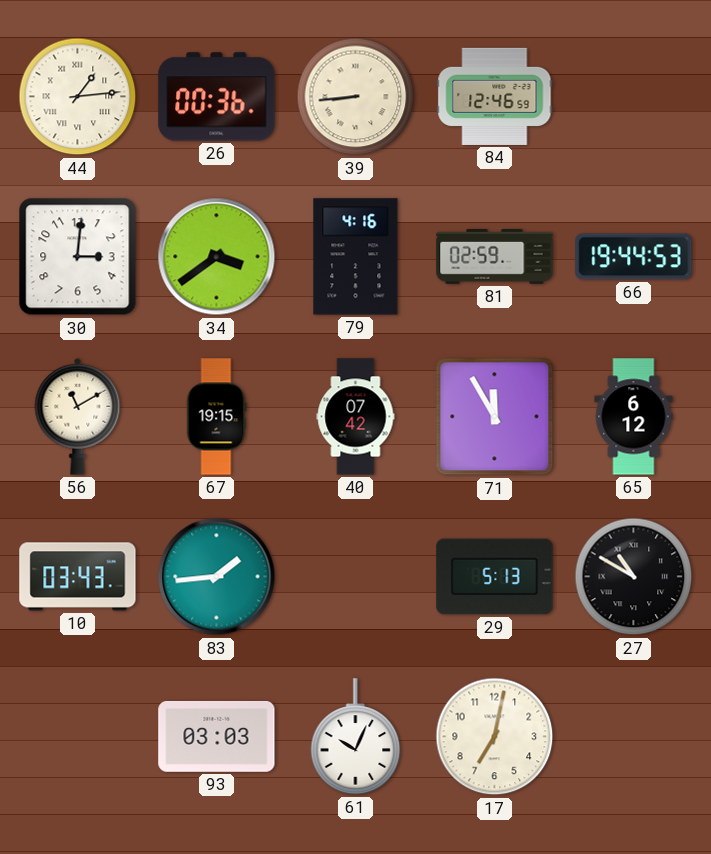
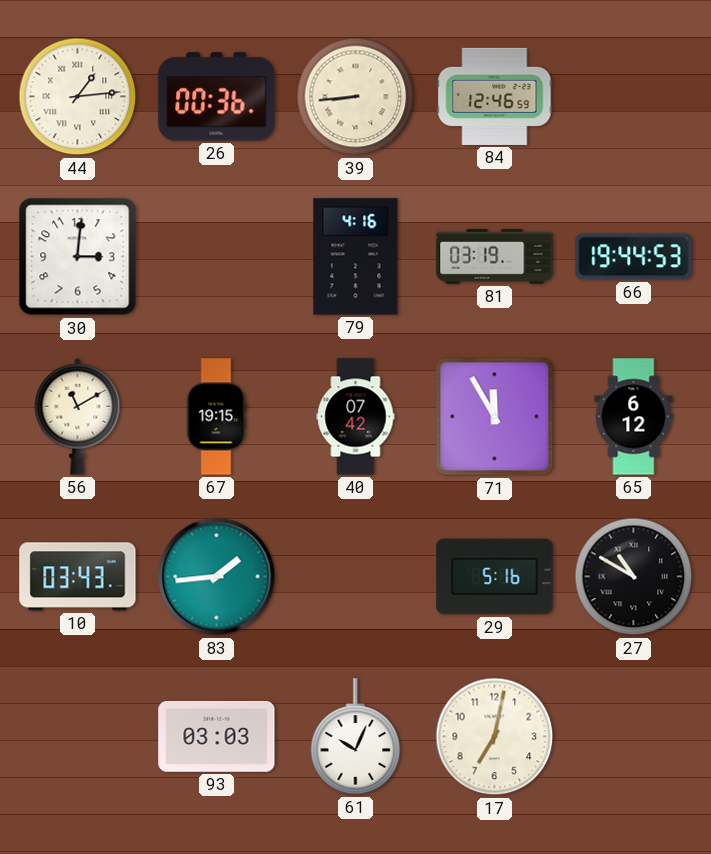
34: 3:39 -> none
81: 02:59 -> 03:19
29: 5:13 -> 5:16
